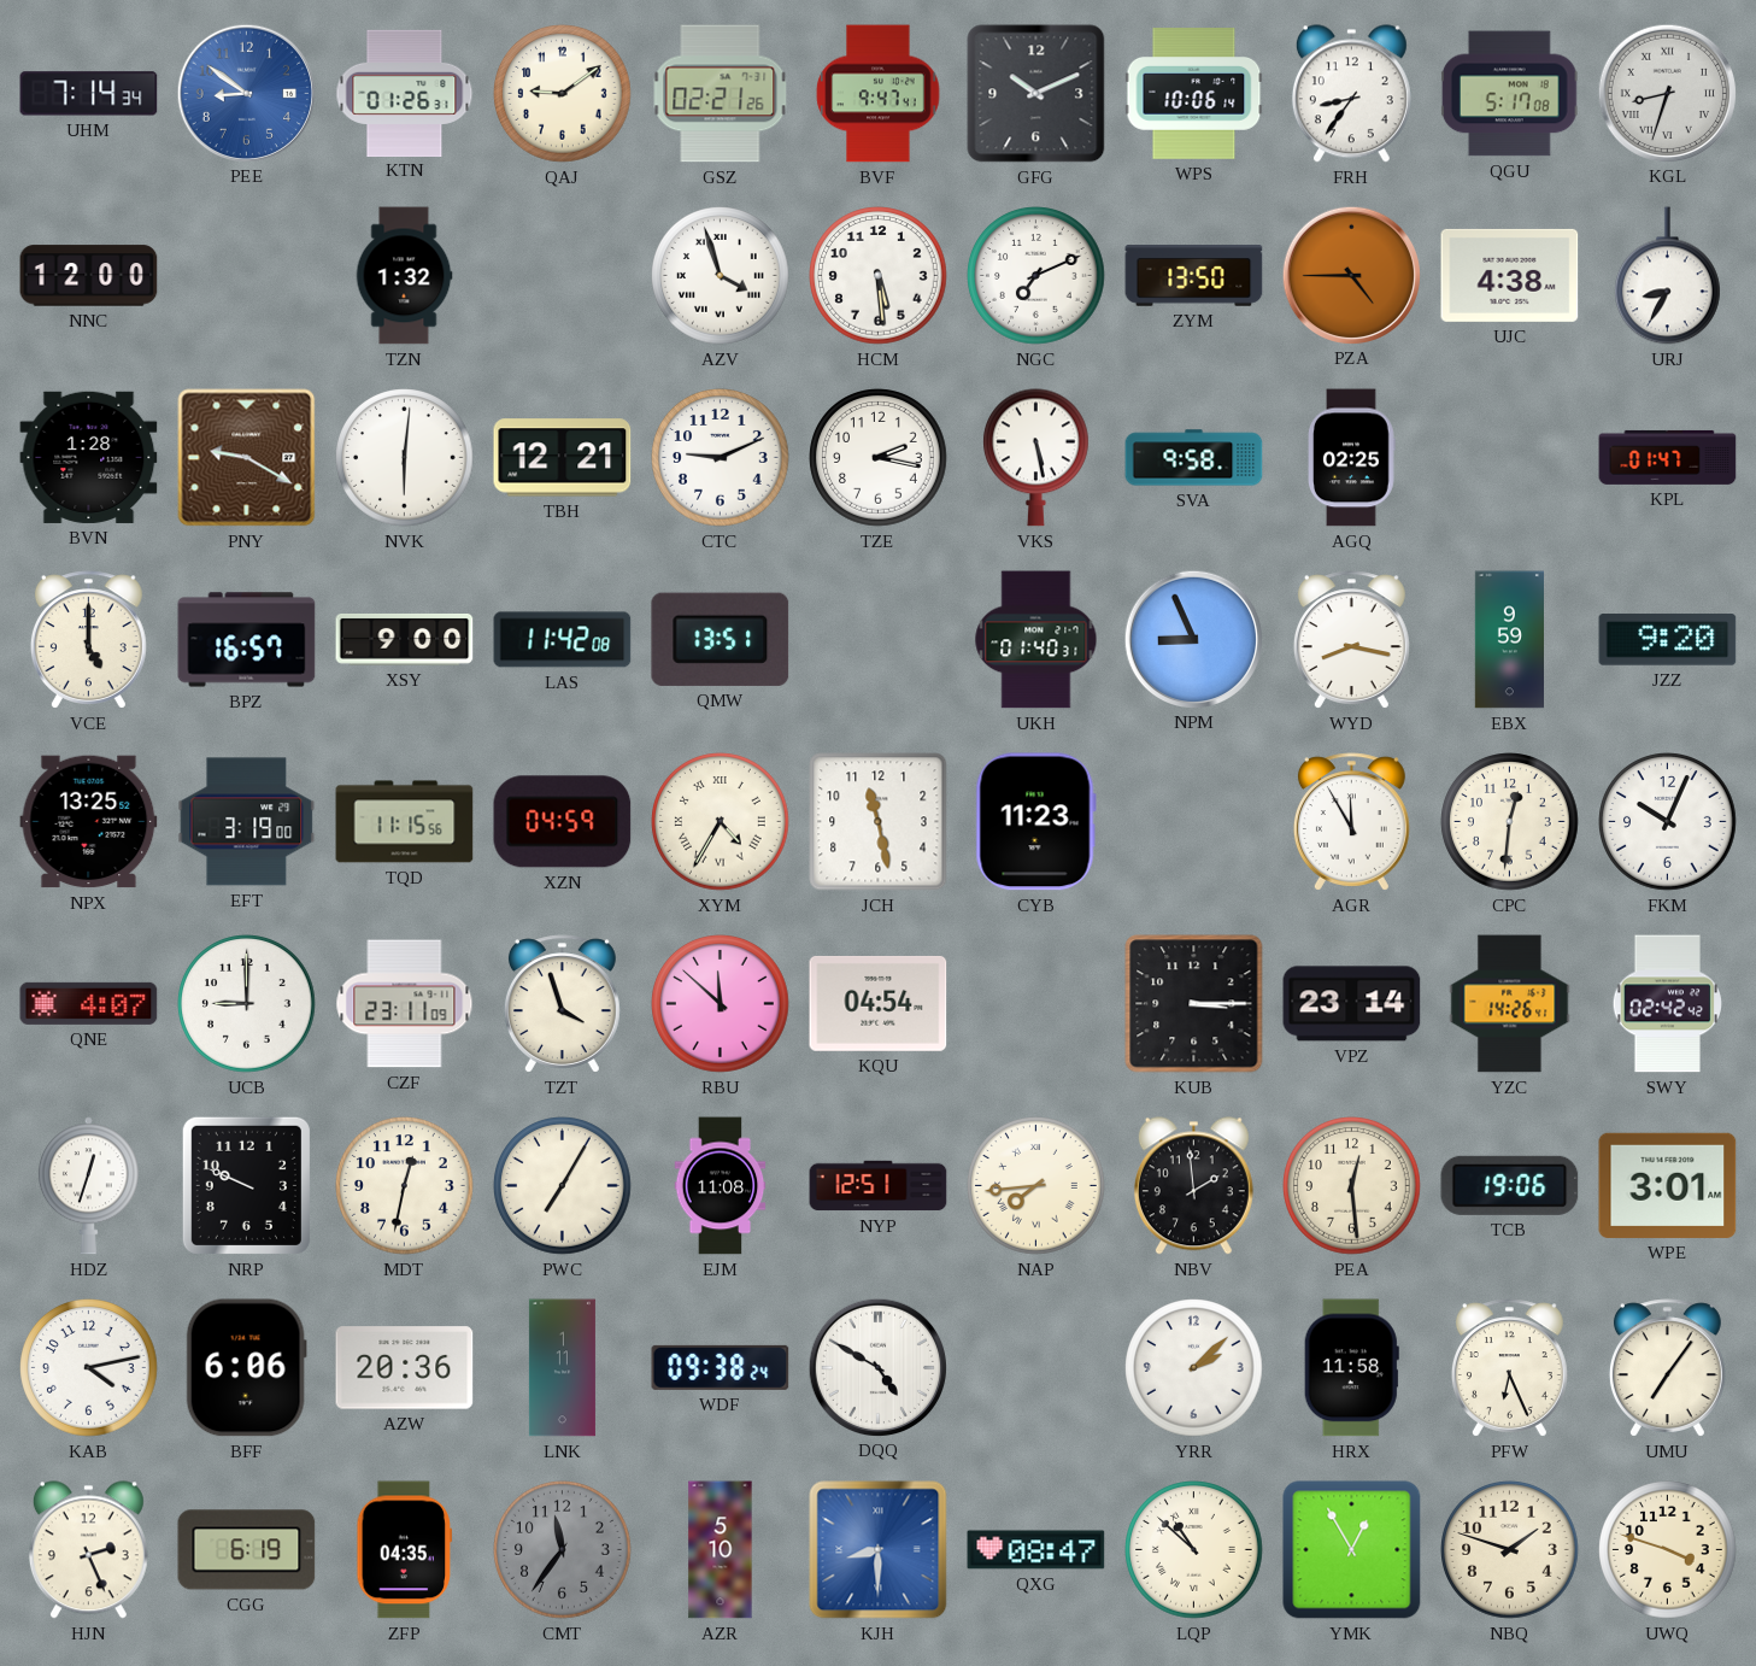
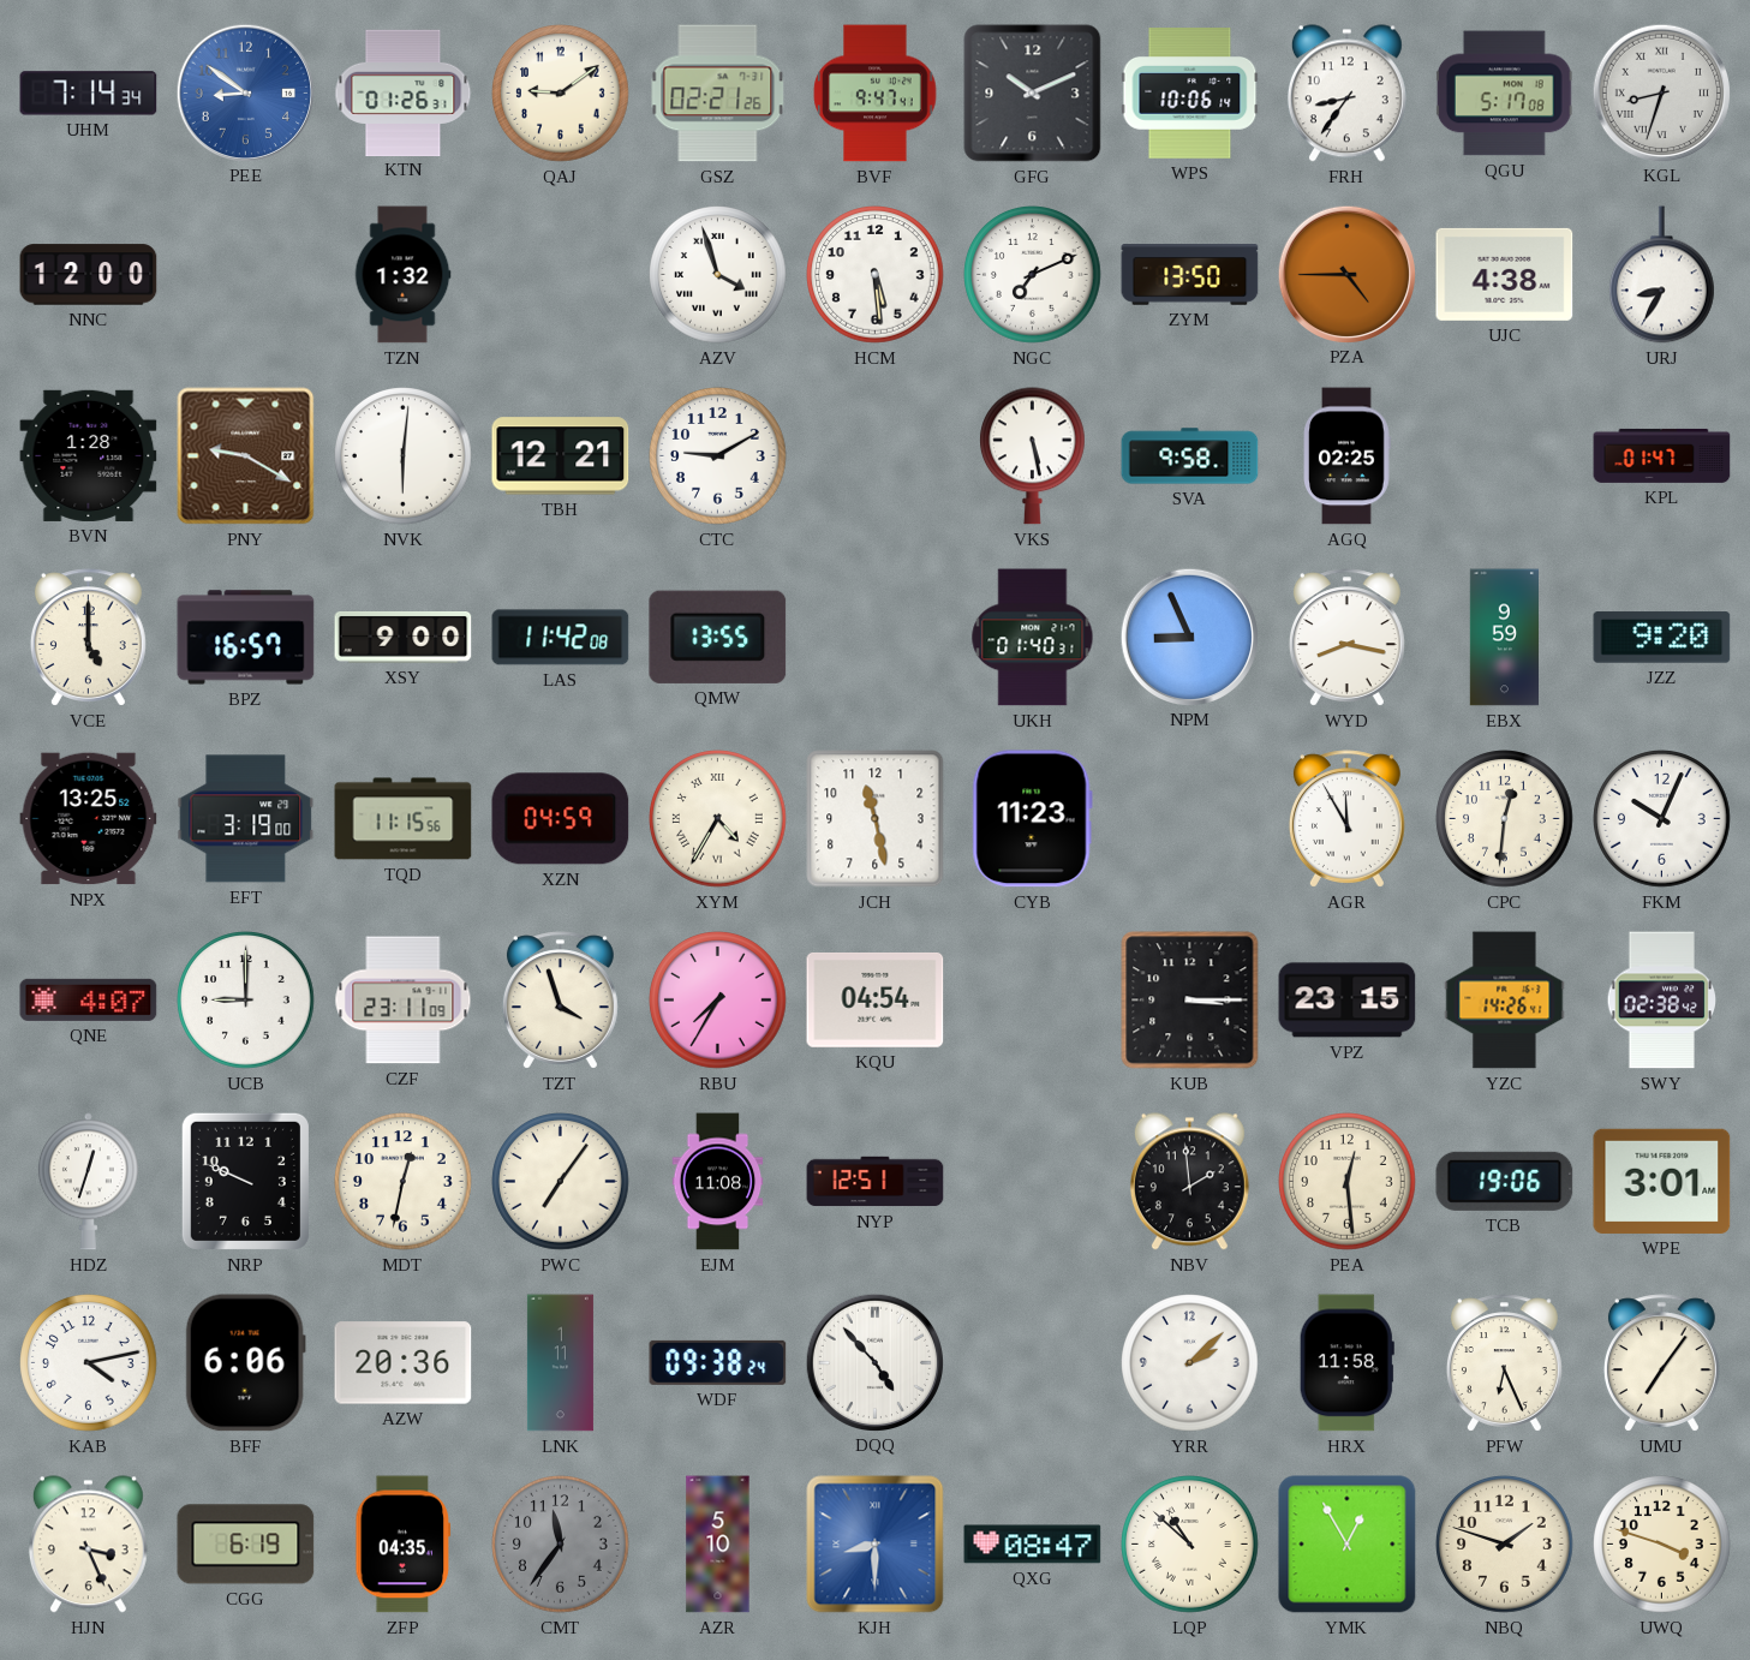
CTC: 9:11 -> 9:10
TZE: 2:17 -> none
QMW: 13:51 -> 13:55
RBU: 11:52 -> 7:35
VPZ: 23:14 -> 23:15
SWY: 02:42 -> 02:38
PWC: 7:05 -> 7:06
NAP: 7:44 -> none
DQQ: 4:50 -> 4:53
HJN: 2:26 -> 3:26
